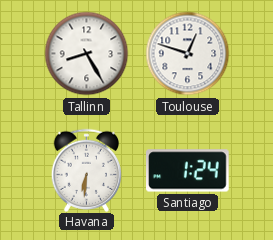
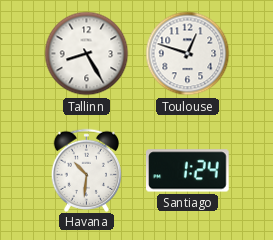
Havana: 6:31 -> 10:31
